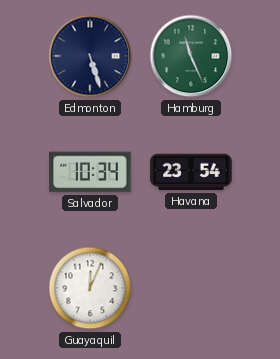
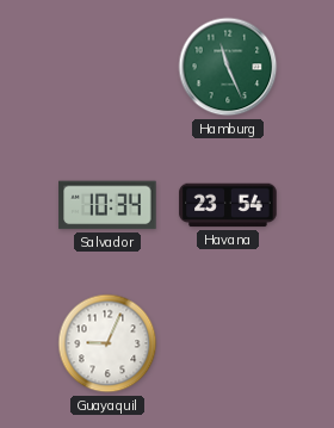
Edmonton: 5:27 -> none
Guayaquil: 12:04 -> 9:04
